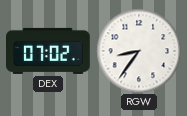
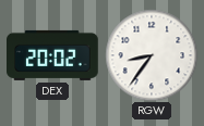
DEX: 07:02 -> 20:02
